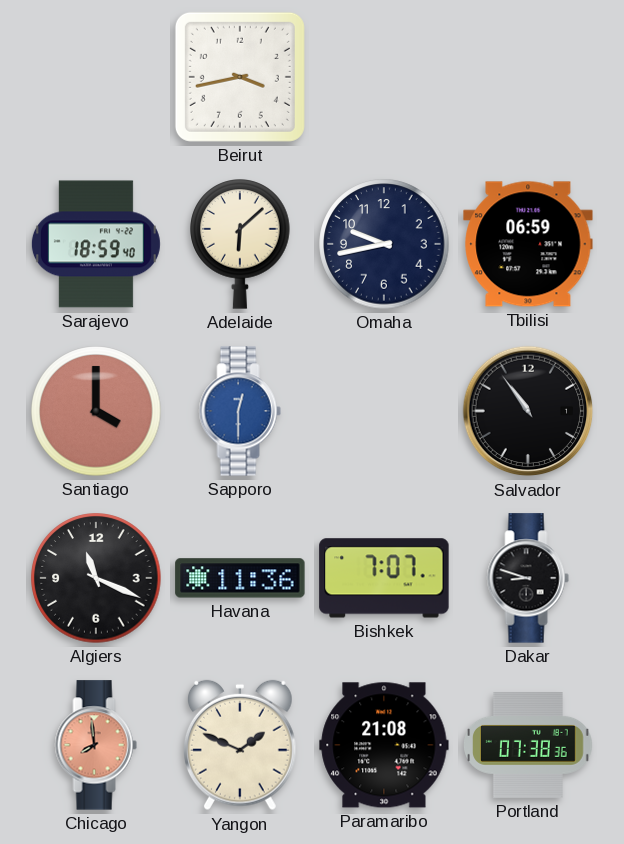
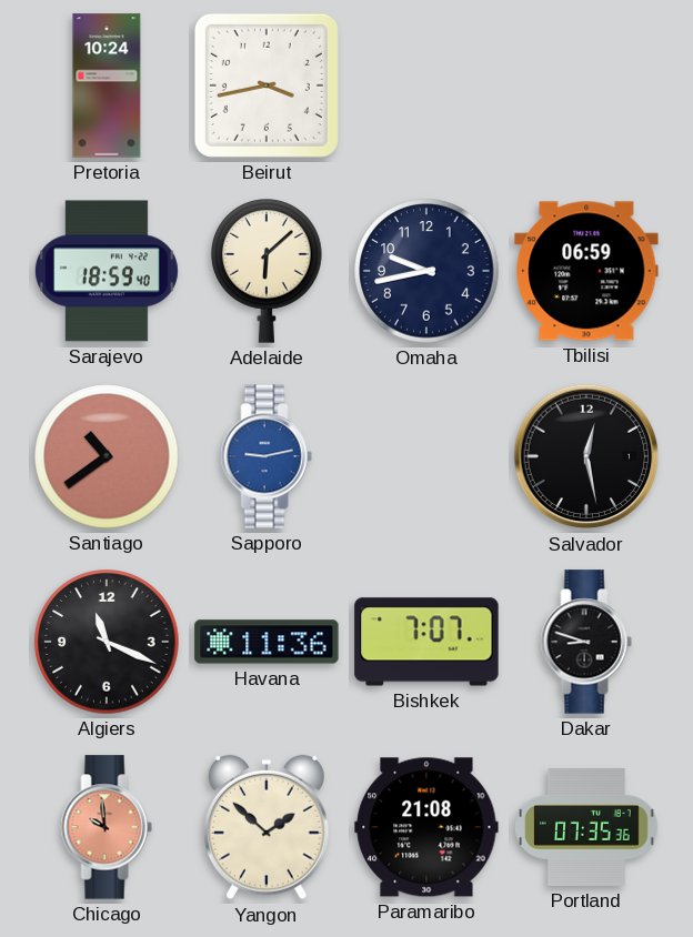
Pretoria: none -> 10:24
Santiago: 4:00 -> 10:39
Sapporo: 12:30 -> 9:13
Salvador: 10:54 -> 12:28
Chicago: 7:59 -> 9:59
Yangon: 1:49 -> 1:52
Portland: 07:38 -> 07:35
